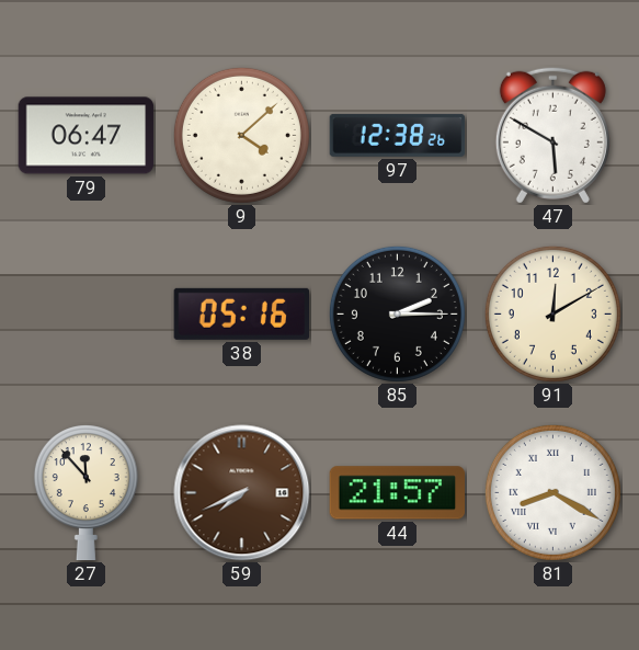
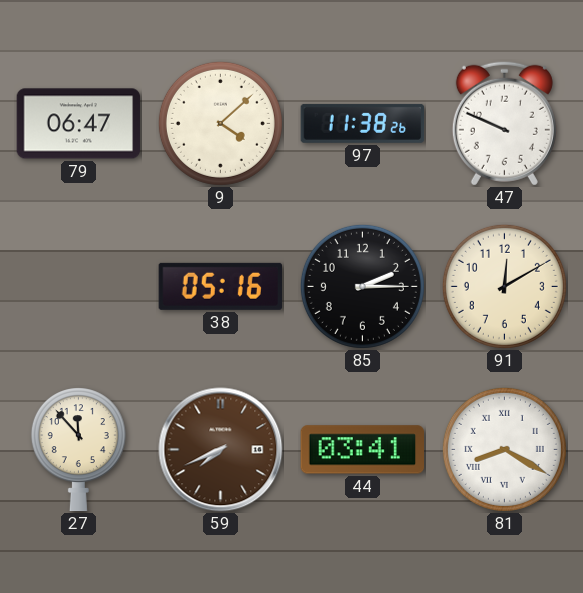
97: 12:38 -> 11:38
47: 5:50 -> 9:49
44: 21:57 -> 03:41
